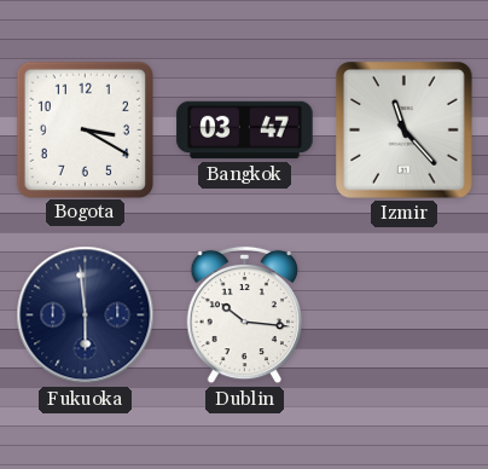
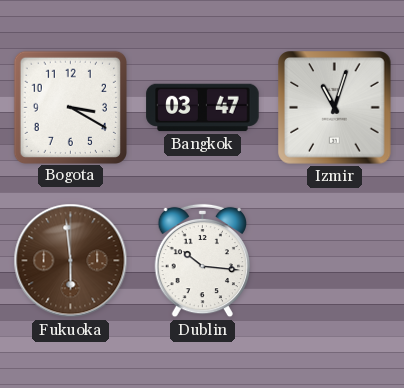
Izmir: 11:23 -> 11:03
Fukuoka dial: navy -> brown
